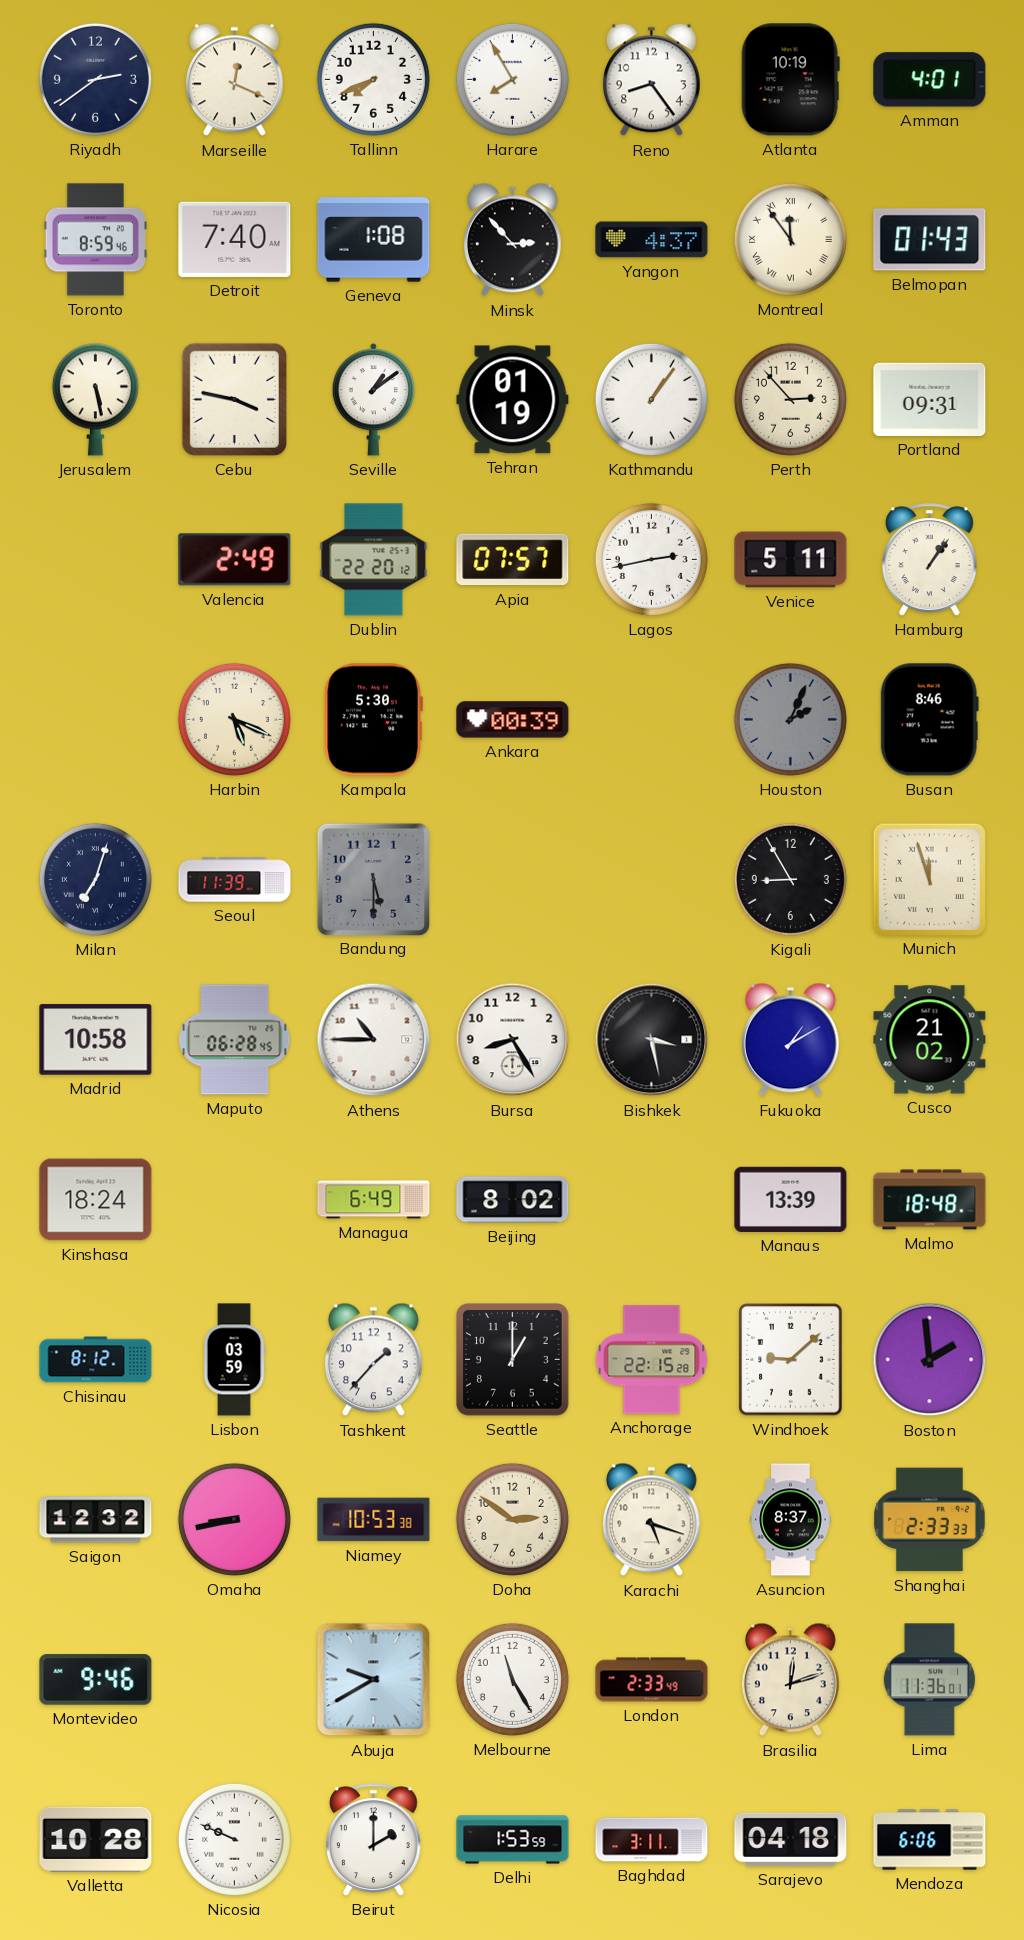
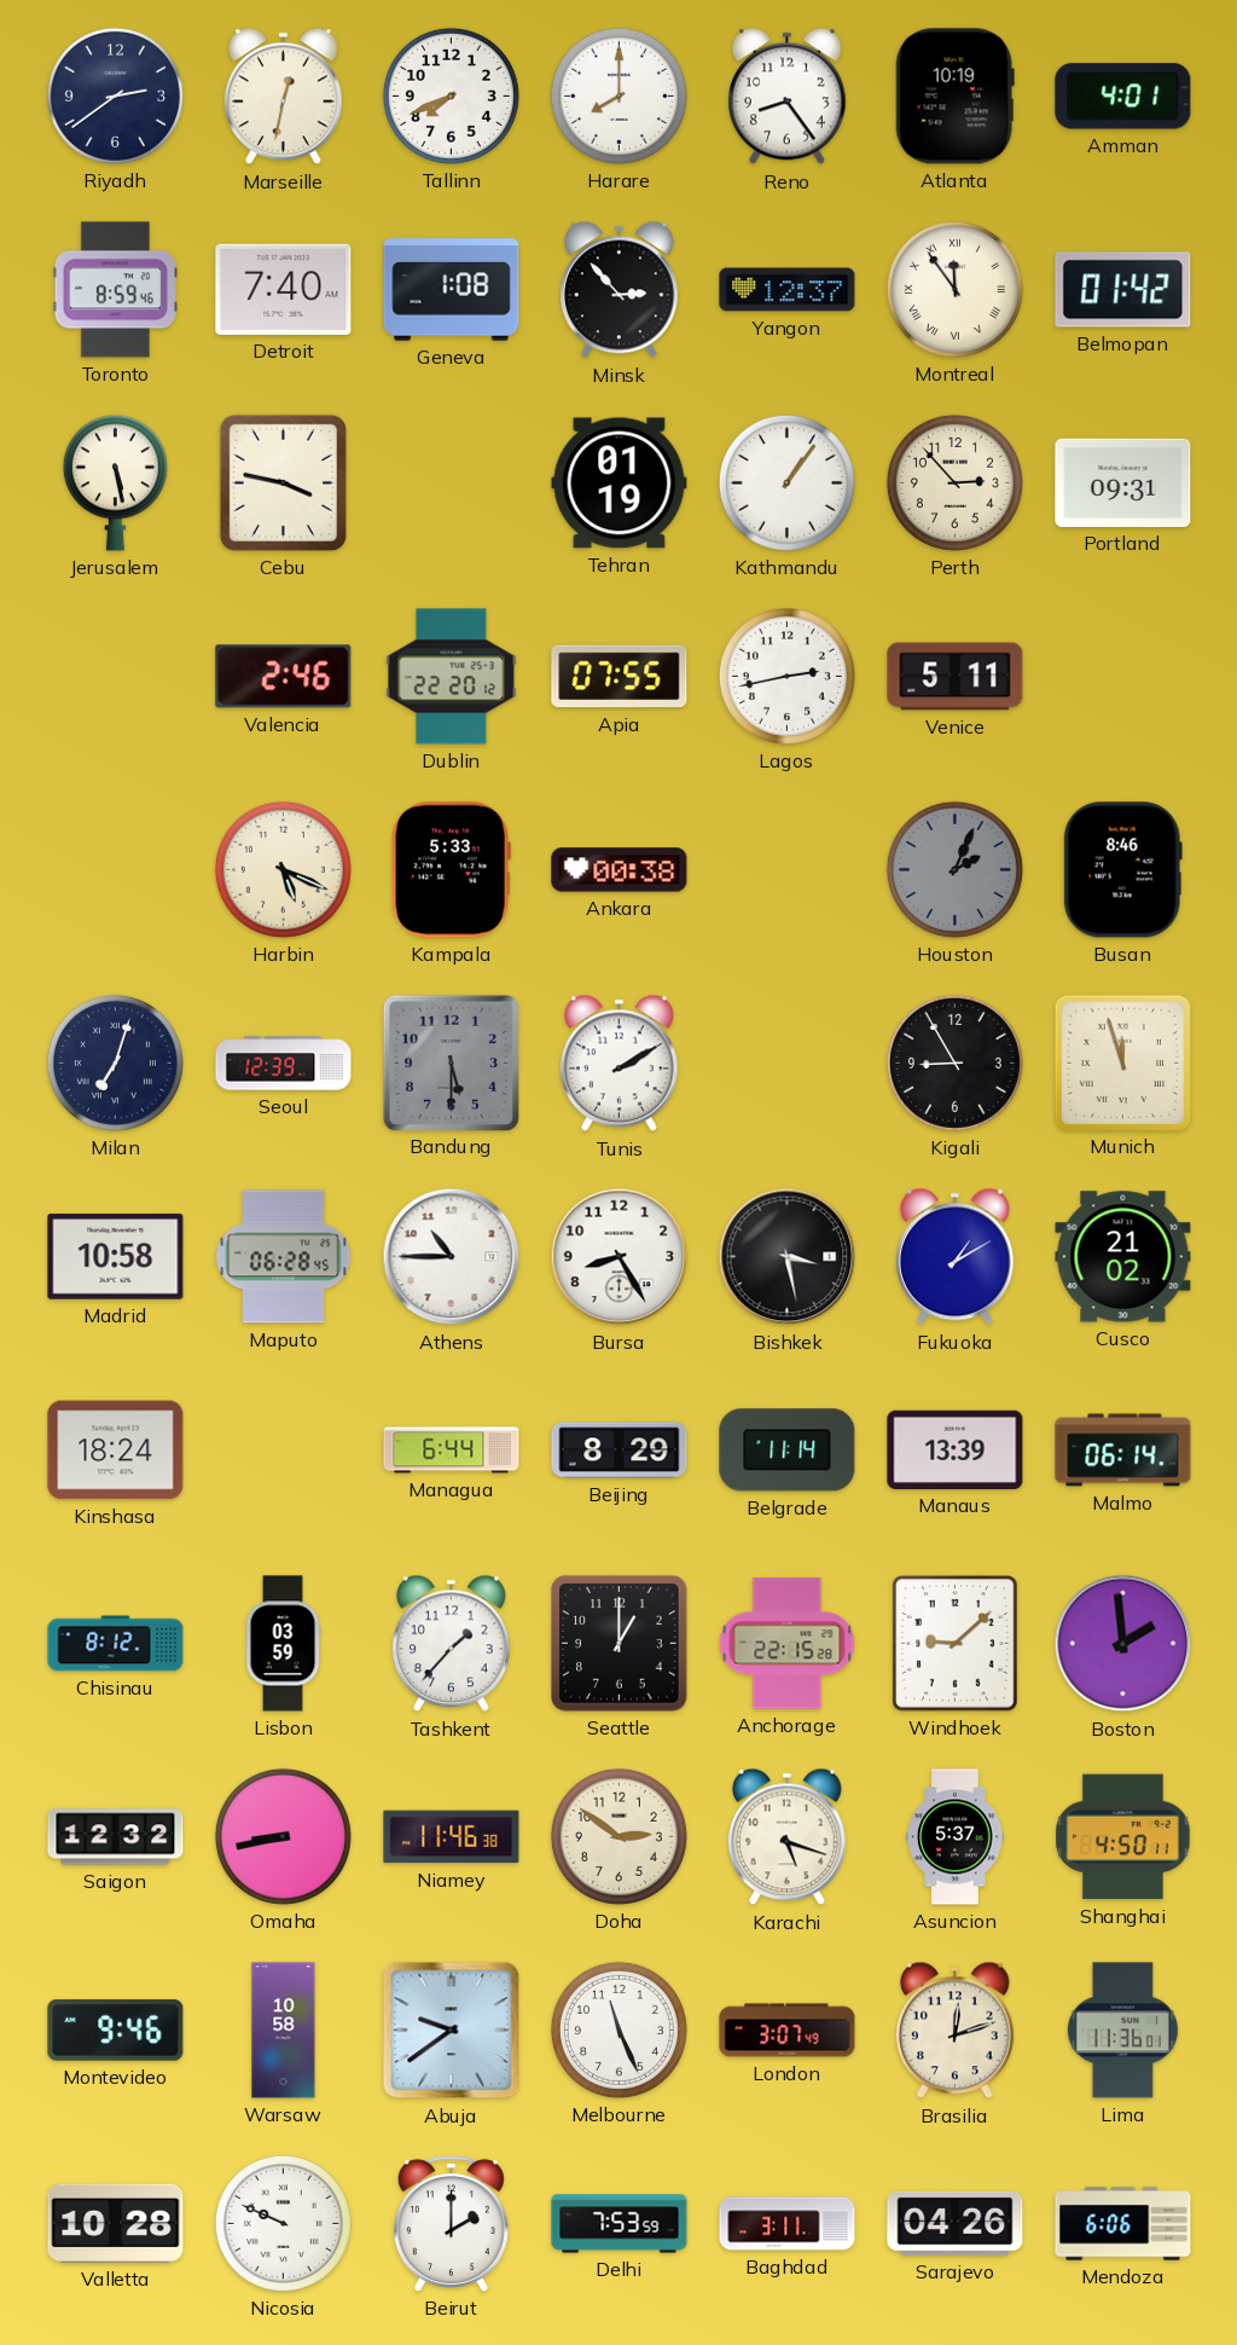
Marseille: 12:19 -> 12:32
Harare: 7:55 -> 8:00
Yangon: 4:37 -> 12:37
Belmopan: 01:43 -> 01:42
Seville: 1:09 -> none
Valencia: 2:49 -> 2:46
Apia: 07:57 -> 07:55
Hamburg: 1:06 -> none
Kampala: 5:30 -> 5:33
Ankara: 00:39 -> 00:38
Seoul: 11:39 -> 12:39
Tunis: none -> 2:10
Managua: 6:49 -> 6:44
Beijing: 8:02 -> 8:29
Belgrade: none -> 11:14
Malmo: 18:48 -> 06:14
Niamey: 10:53 -> 11:46
Asuncion: 8:37 -> 5:37
Shanghai: 2:33 -> 4:50
Warsaw: none -> 10:58
Abuja: 9:40 -> 9:39
Melbourne: 11:25 -> 11:26
London: 2:33 -> 3:07
Delhi: 1:53 -> 7:53
Sarajevo: 04:18 -> 04:26
